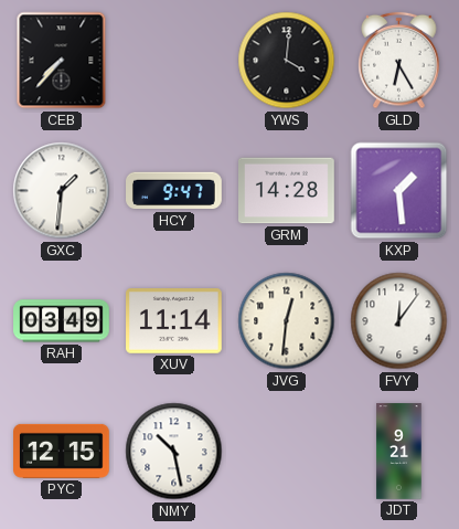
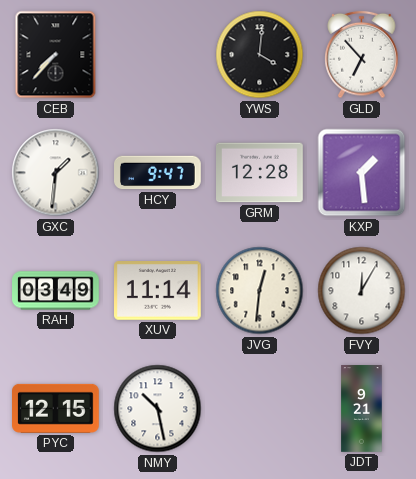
GLD: 6:25 -> 6:53
GRM: 14:28 -> 12:28
FVY: 12:06 -> 12:05
